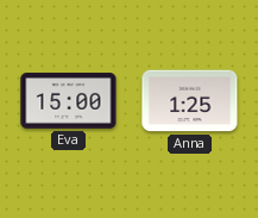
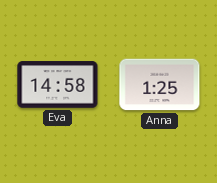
Eva: 15:00 -> 14:58
